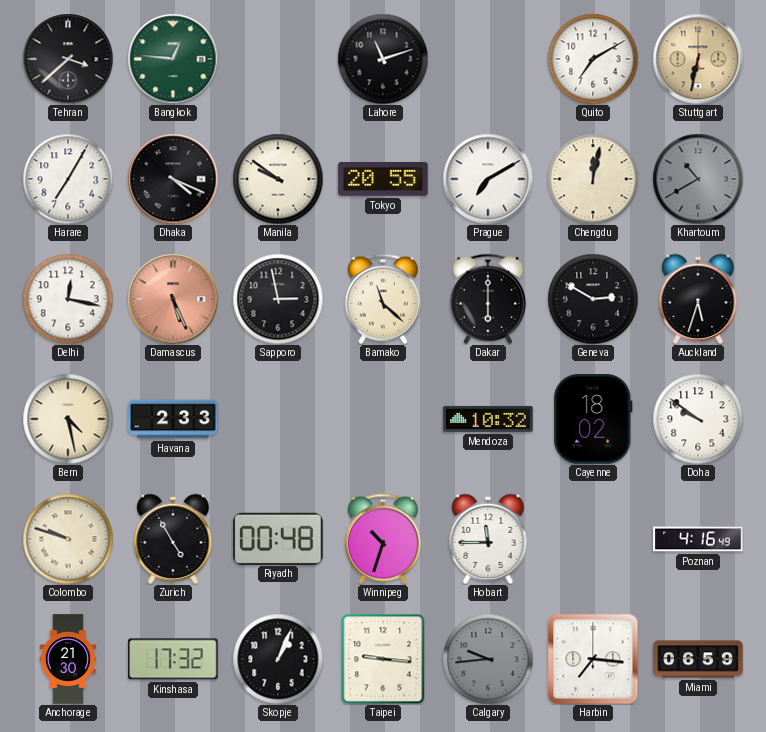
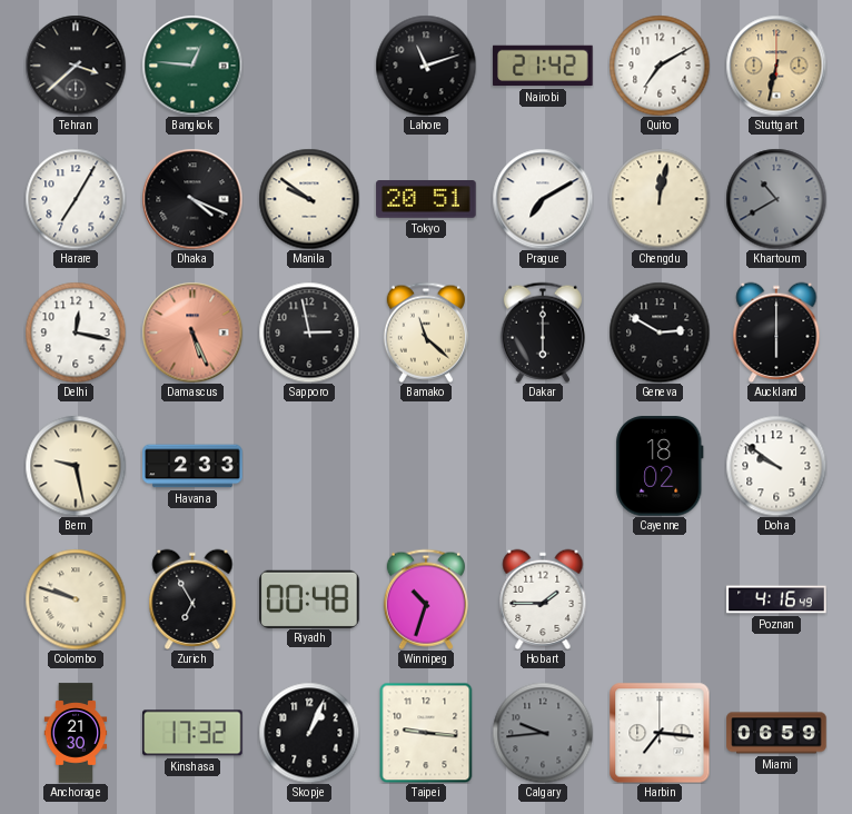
Nairobi: none -> 21:42
Tokyo: 20:55 -> 20:51
Auckland: 5:33 -> 6:00
Bern: 4:28 -> 9:28
Mendoza: 10:32 -> none
Zurich: 4:55 -> 6:55
Hobart: 11:45 -> 1:45
